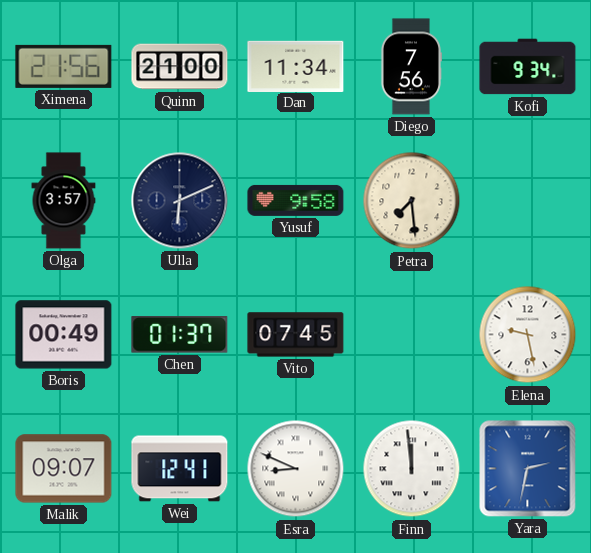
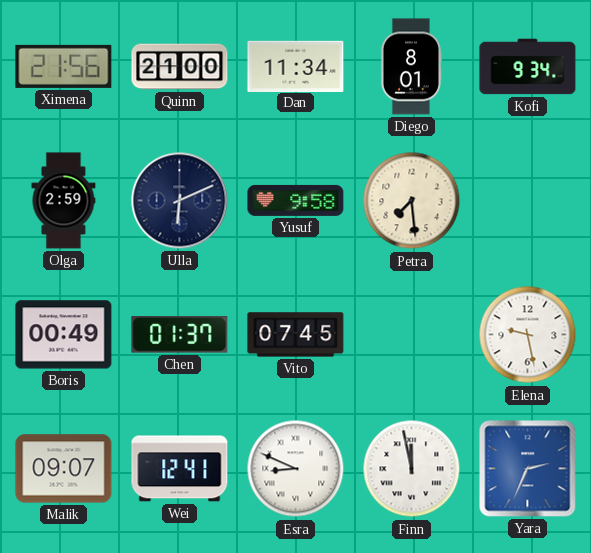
Diego: 7:56 -> 8:01
Olga: 3:57 -> 2:59
Finn: 11:59 -> 11:58
Yara: 2:32 -> 2:34
